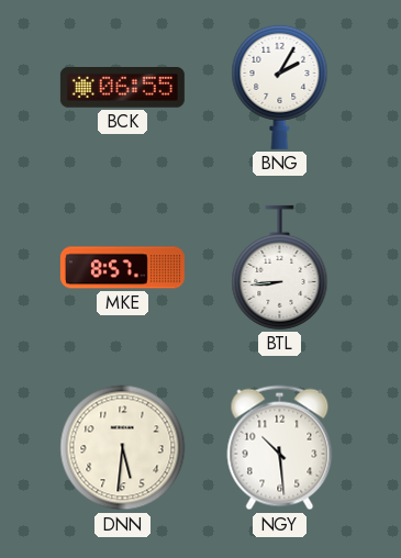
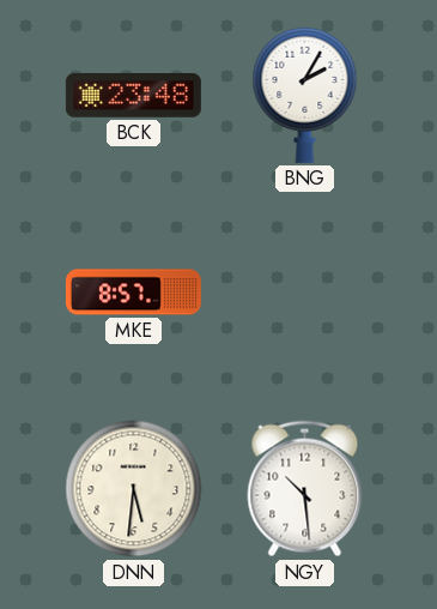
BCK: 06:55 -> 23:48
BTL: 8:44 -> none
